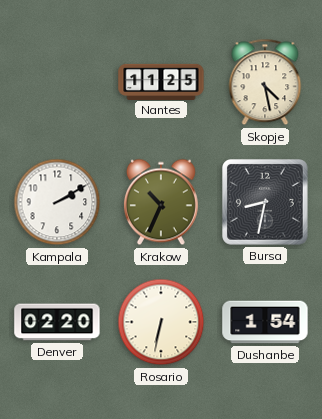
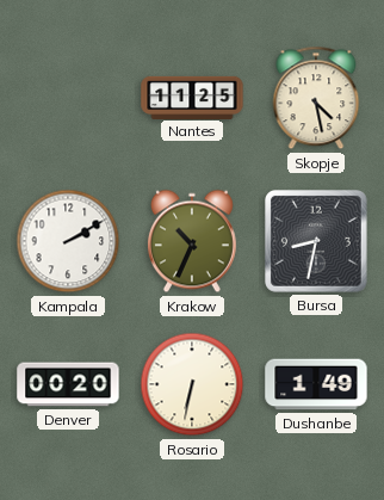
Denver: 02:20 -> 00:20
Dushanbe: 1:54 -> 1:49
